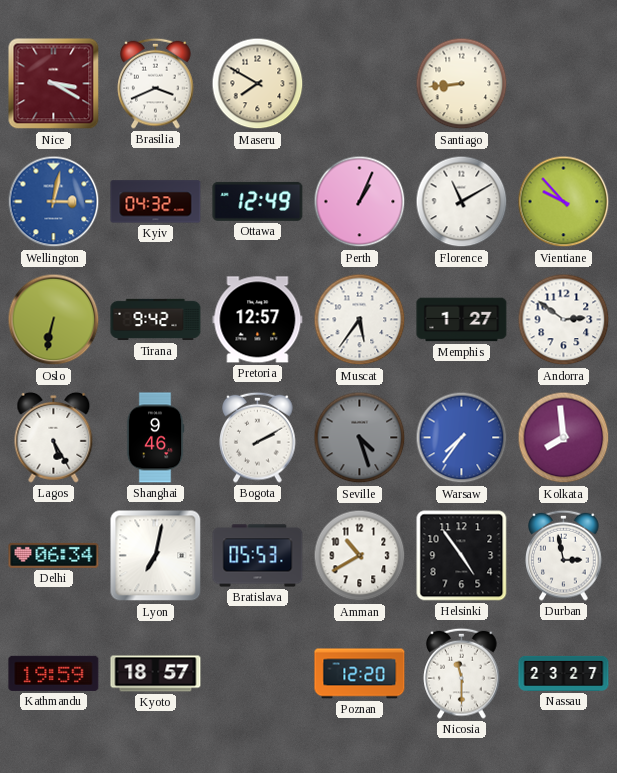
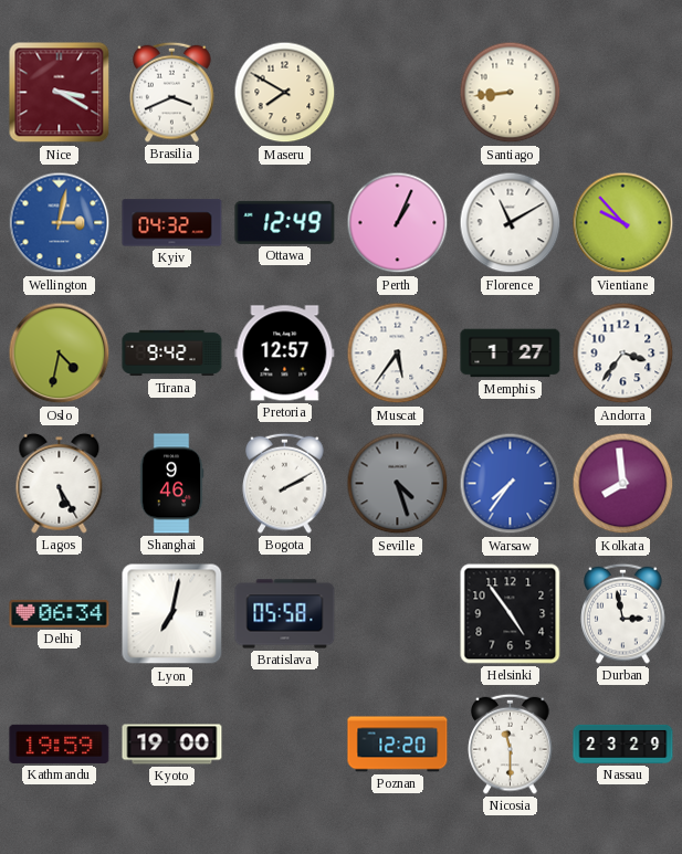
Oslo: 6:32 -> 4:32
Andorra: 2:51 -> 3:36
Bratislava: 05:53 -> 05:58
Amman: 10:40 -> none
Kyoto: 18:57 -> 19:00
Nassau: 23:27 -> 23:29
